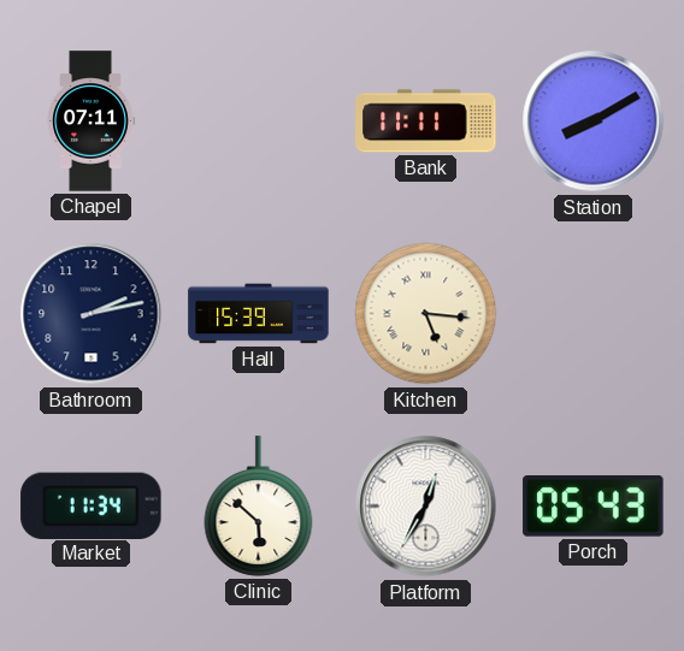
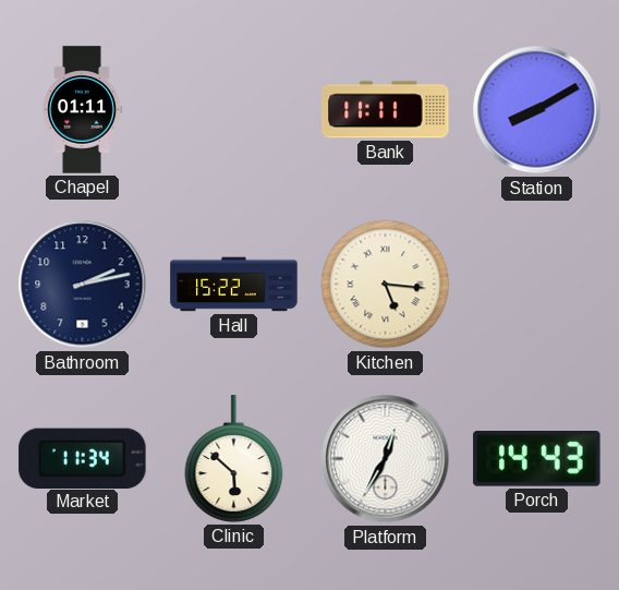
Chapel: 07:11 -> 01:11
Hall: 15:39 -> 15:22
Porch: 05:43 -> 14:43
